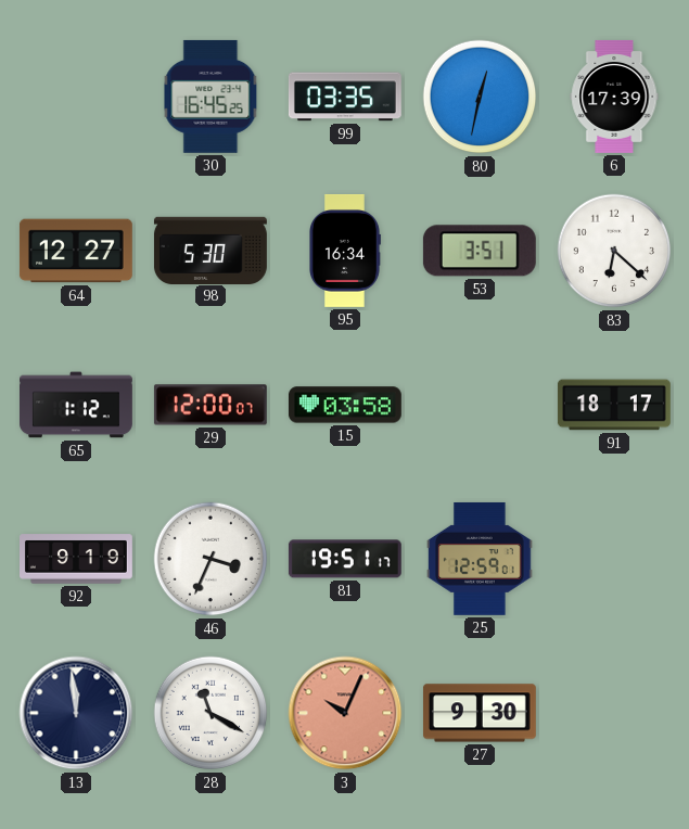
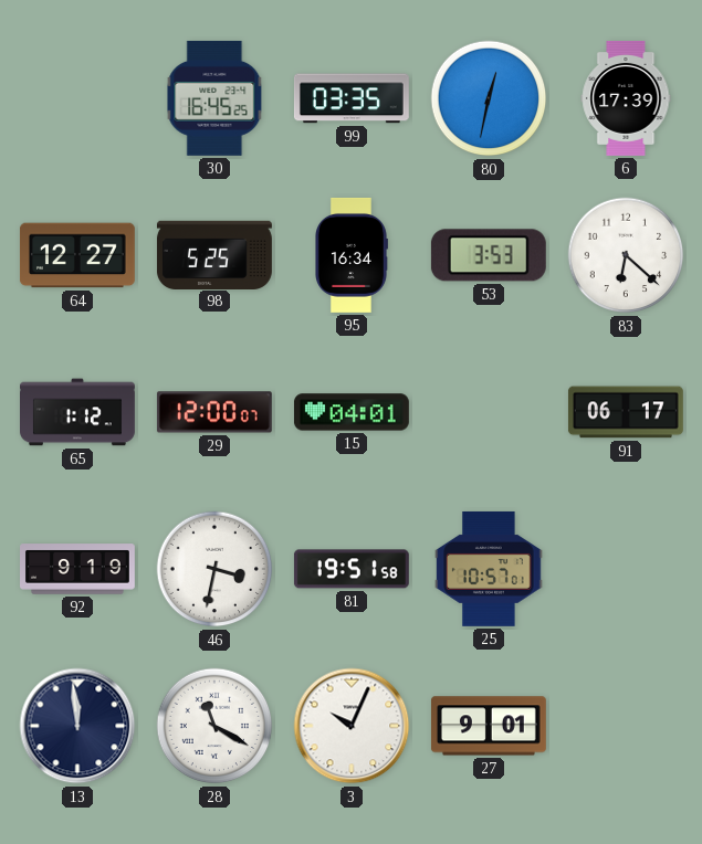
98: 5:30 -> 5:25
53: 3:51 -> 3:53
15: 03:58 -> 04:01
91: 18:17 -> 06:17
46: 3:34 -> 3:32
81: 19:51:17 -> 19:51:58
25: 12:59 -> 10:57
3 dial: salmon -> white
27: 9:30 -> 9:01
